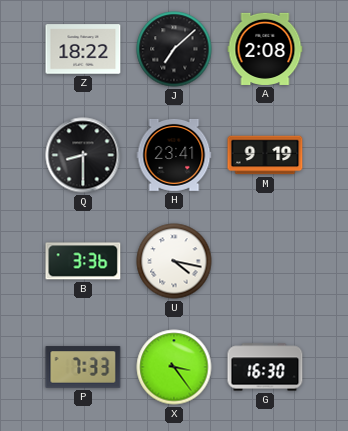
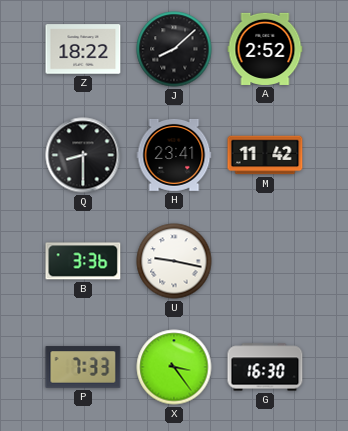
J: 7:08 -> 8:08
A: 2:08 -> 2:52
M: 9:19 -> 11:42
U: 4:17 -> 9:17
